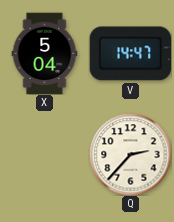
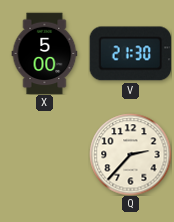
X: 5:04 -> 5:00
V: 14:47 -> 21:30
